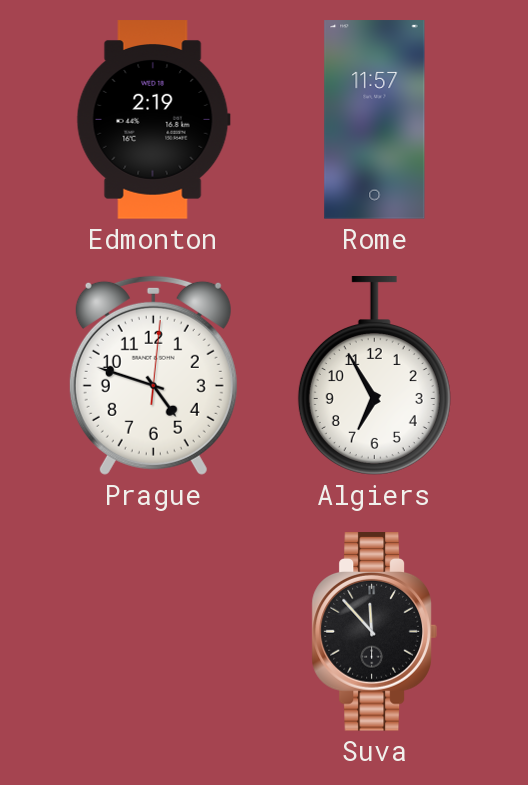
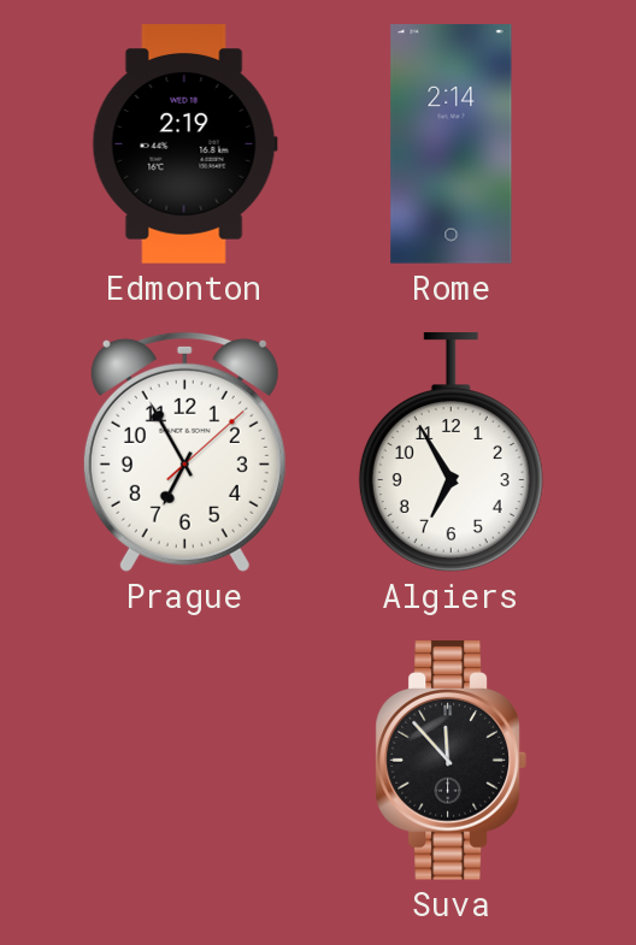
Rome: 11:57 -> 2:14
Prague: 4:48 -> 6:55
